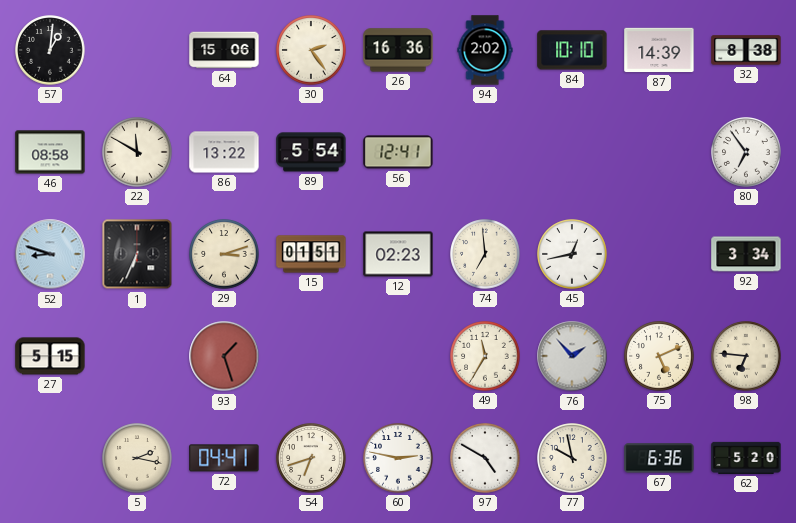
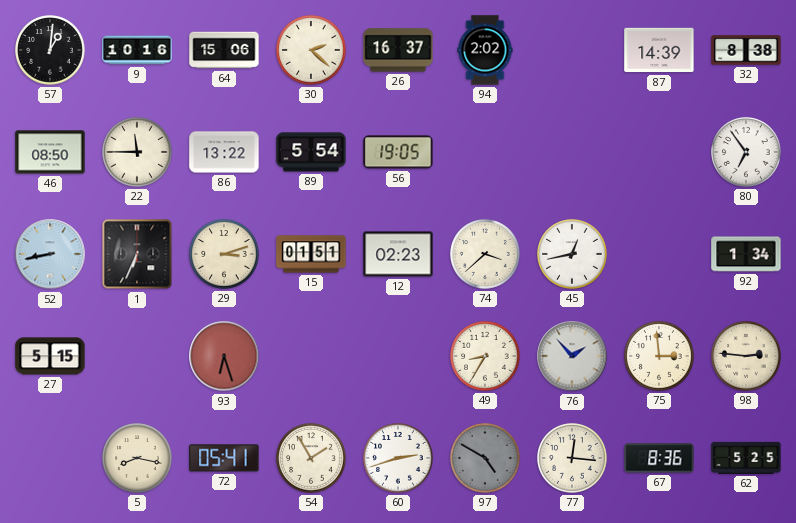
9: none -> 10:16
30: 2:24 -> 2:22
26: 16:36 -> 16:37
84: 10:10 -> none
46: 08:58 -> 08:50
22: 11:50 -> 11:45
56: 12:41 -> 19:05
52: 8:48 -> 8:43
74: 6:59 -> 3:38
92: 3:34 -> 1:34
93: 1:27 -> 6:27
49: 11:35 -> 8:35
75: 5:11 -> 2:59
98: 6:46 -> 2:46
5: 2:17 -> 8:17
72: 04:41 -> 05:41
54: 6:42 -> 1:55
60: 2:47 -> 2:42
97 dial: white -> grey
77: 9:58 -> 12:16
67: 6:36 -> 8:36
62: 5:20 -> 5:25
